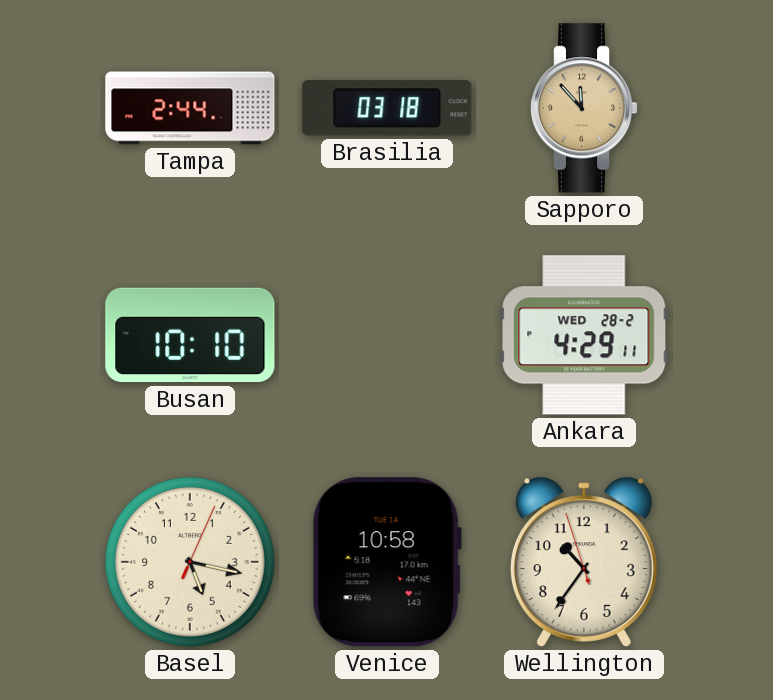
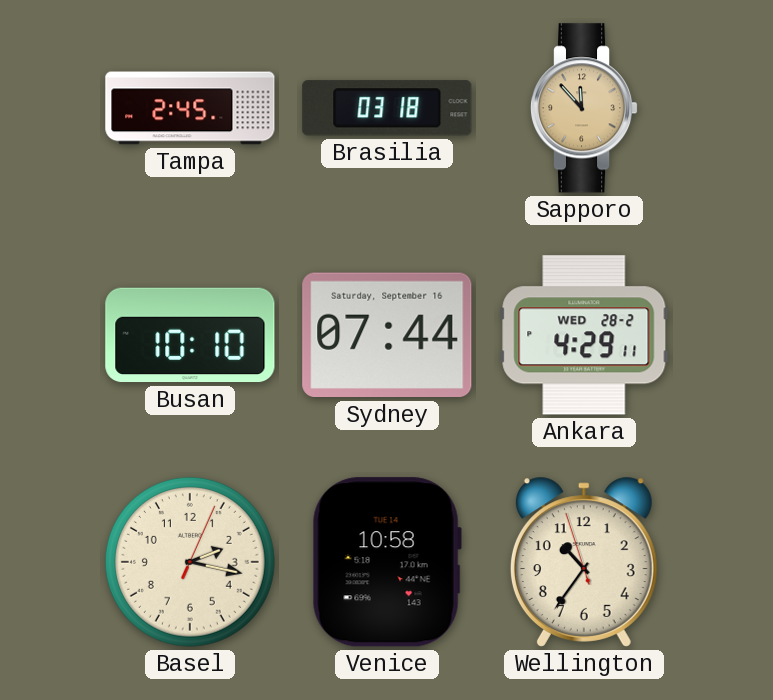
Tampa: 2:44 -> 2:45
Sydney: none -> 07:44
Basel: 5:17 -> 2:17
